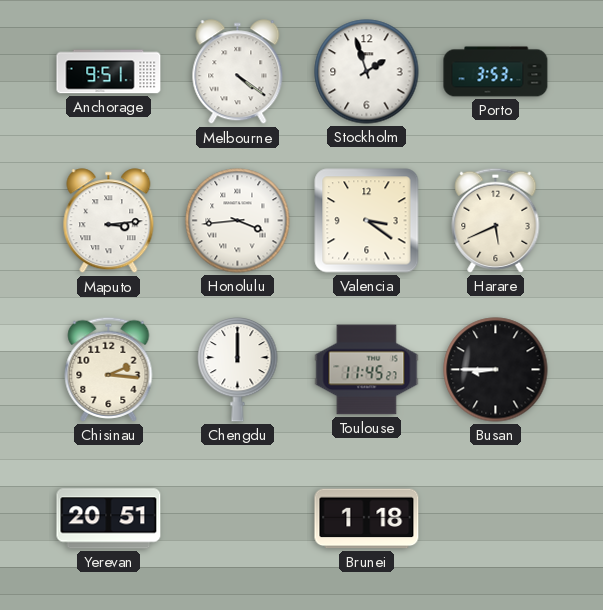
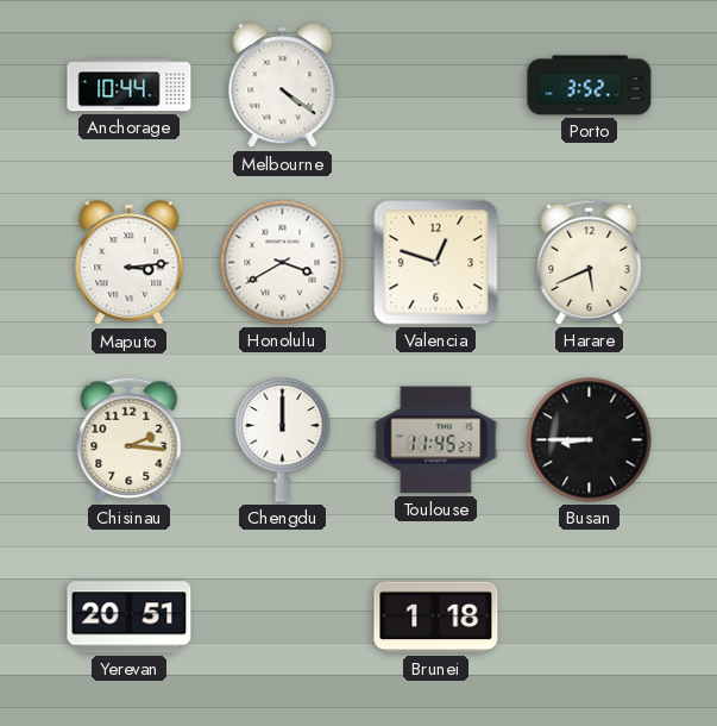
Anchorage: 9:51 -> 10:44
Stockholm: 1:57 -> none
Porto: 3:53 -> 3:52
Honolulu: 3:44 -> 3:40
Valencia: 3:21 -> 12:48
